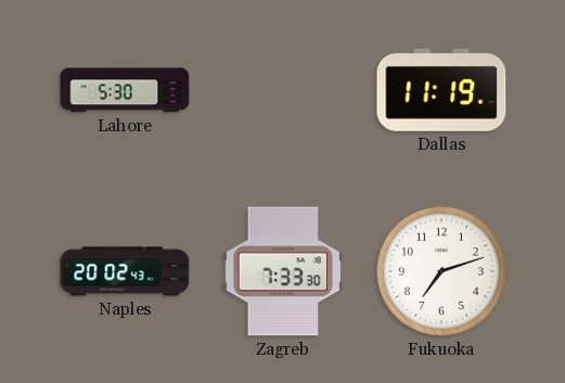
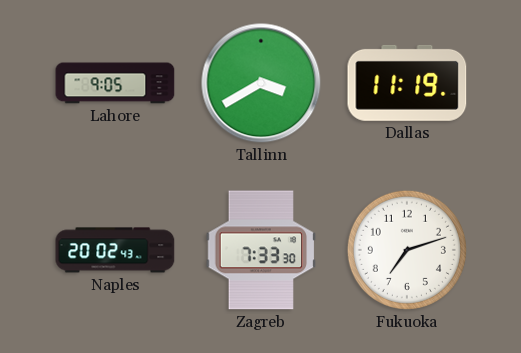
Lahore: 5:30 -> 9:05
Tallinn: none -> 3:40
